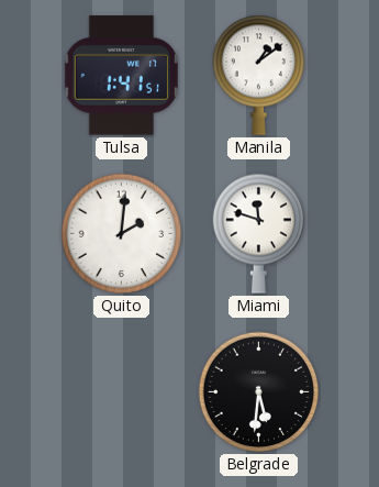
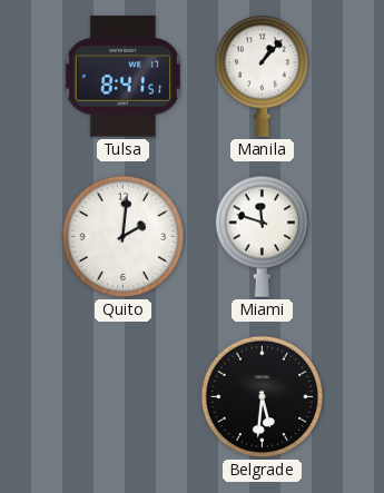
Tulsa: 1:41 -> 8:41
Manila: 1:09 -> 1:07
